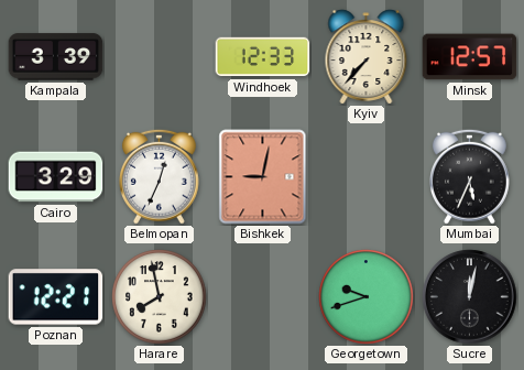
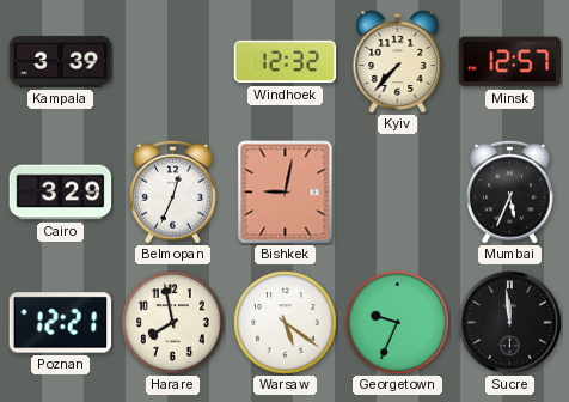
Windhoek: 12:33 -> 12:32
Warsaw: none -> 5:21
Georgetown: 9:42 -> 9:34
Sucre: 12:02 -> 11:59
